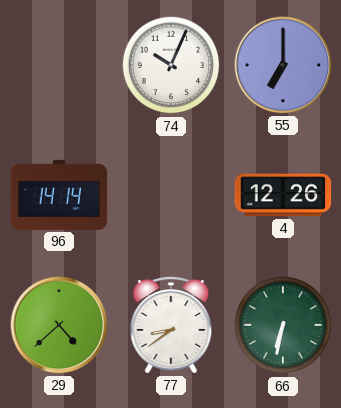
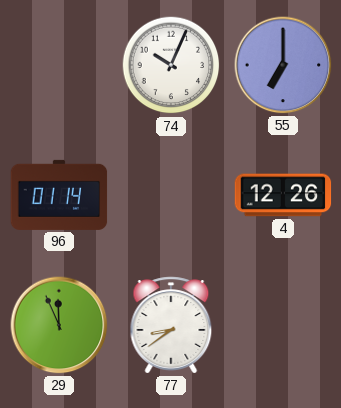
96: 14:14 -> 01:14
29: 4:38 -> 11:56
66: 6:32 -> none
